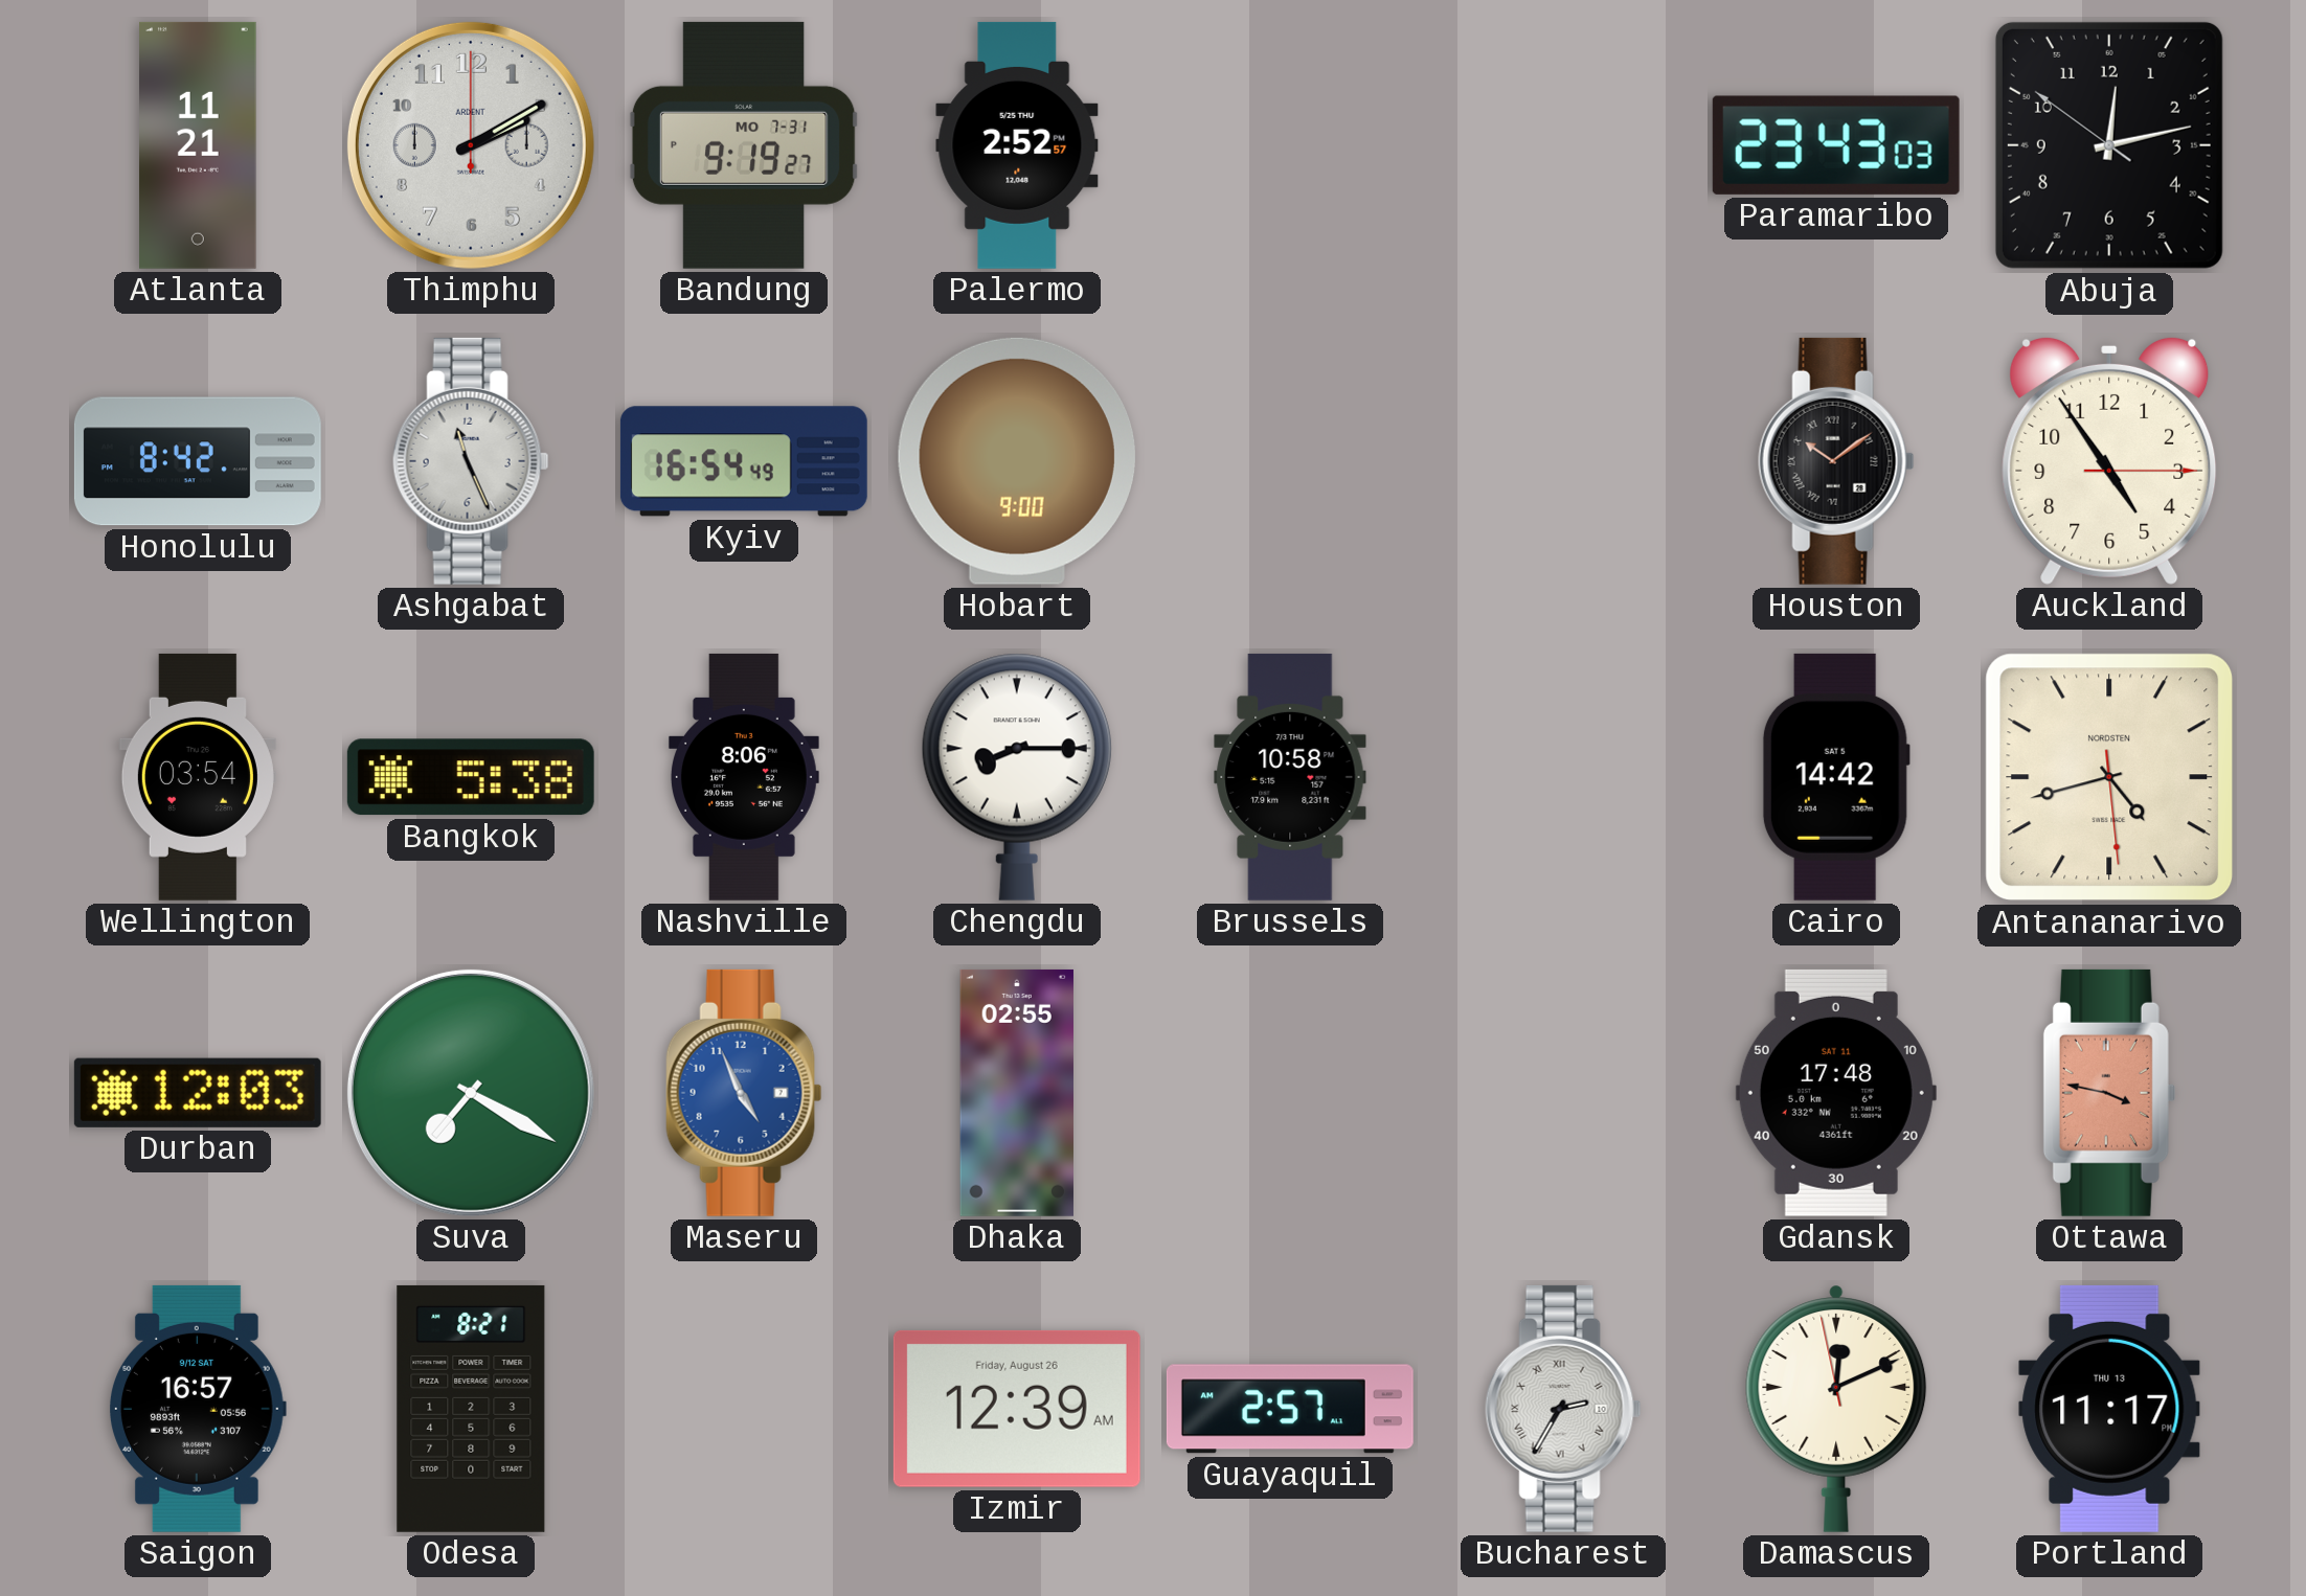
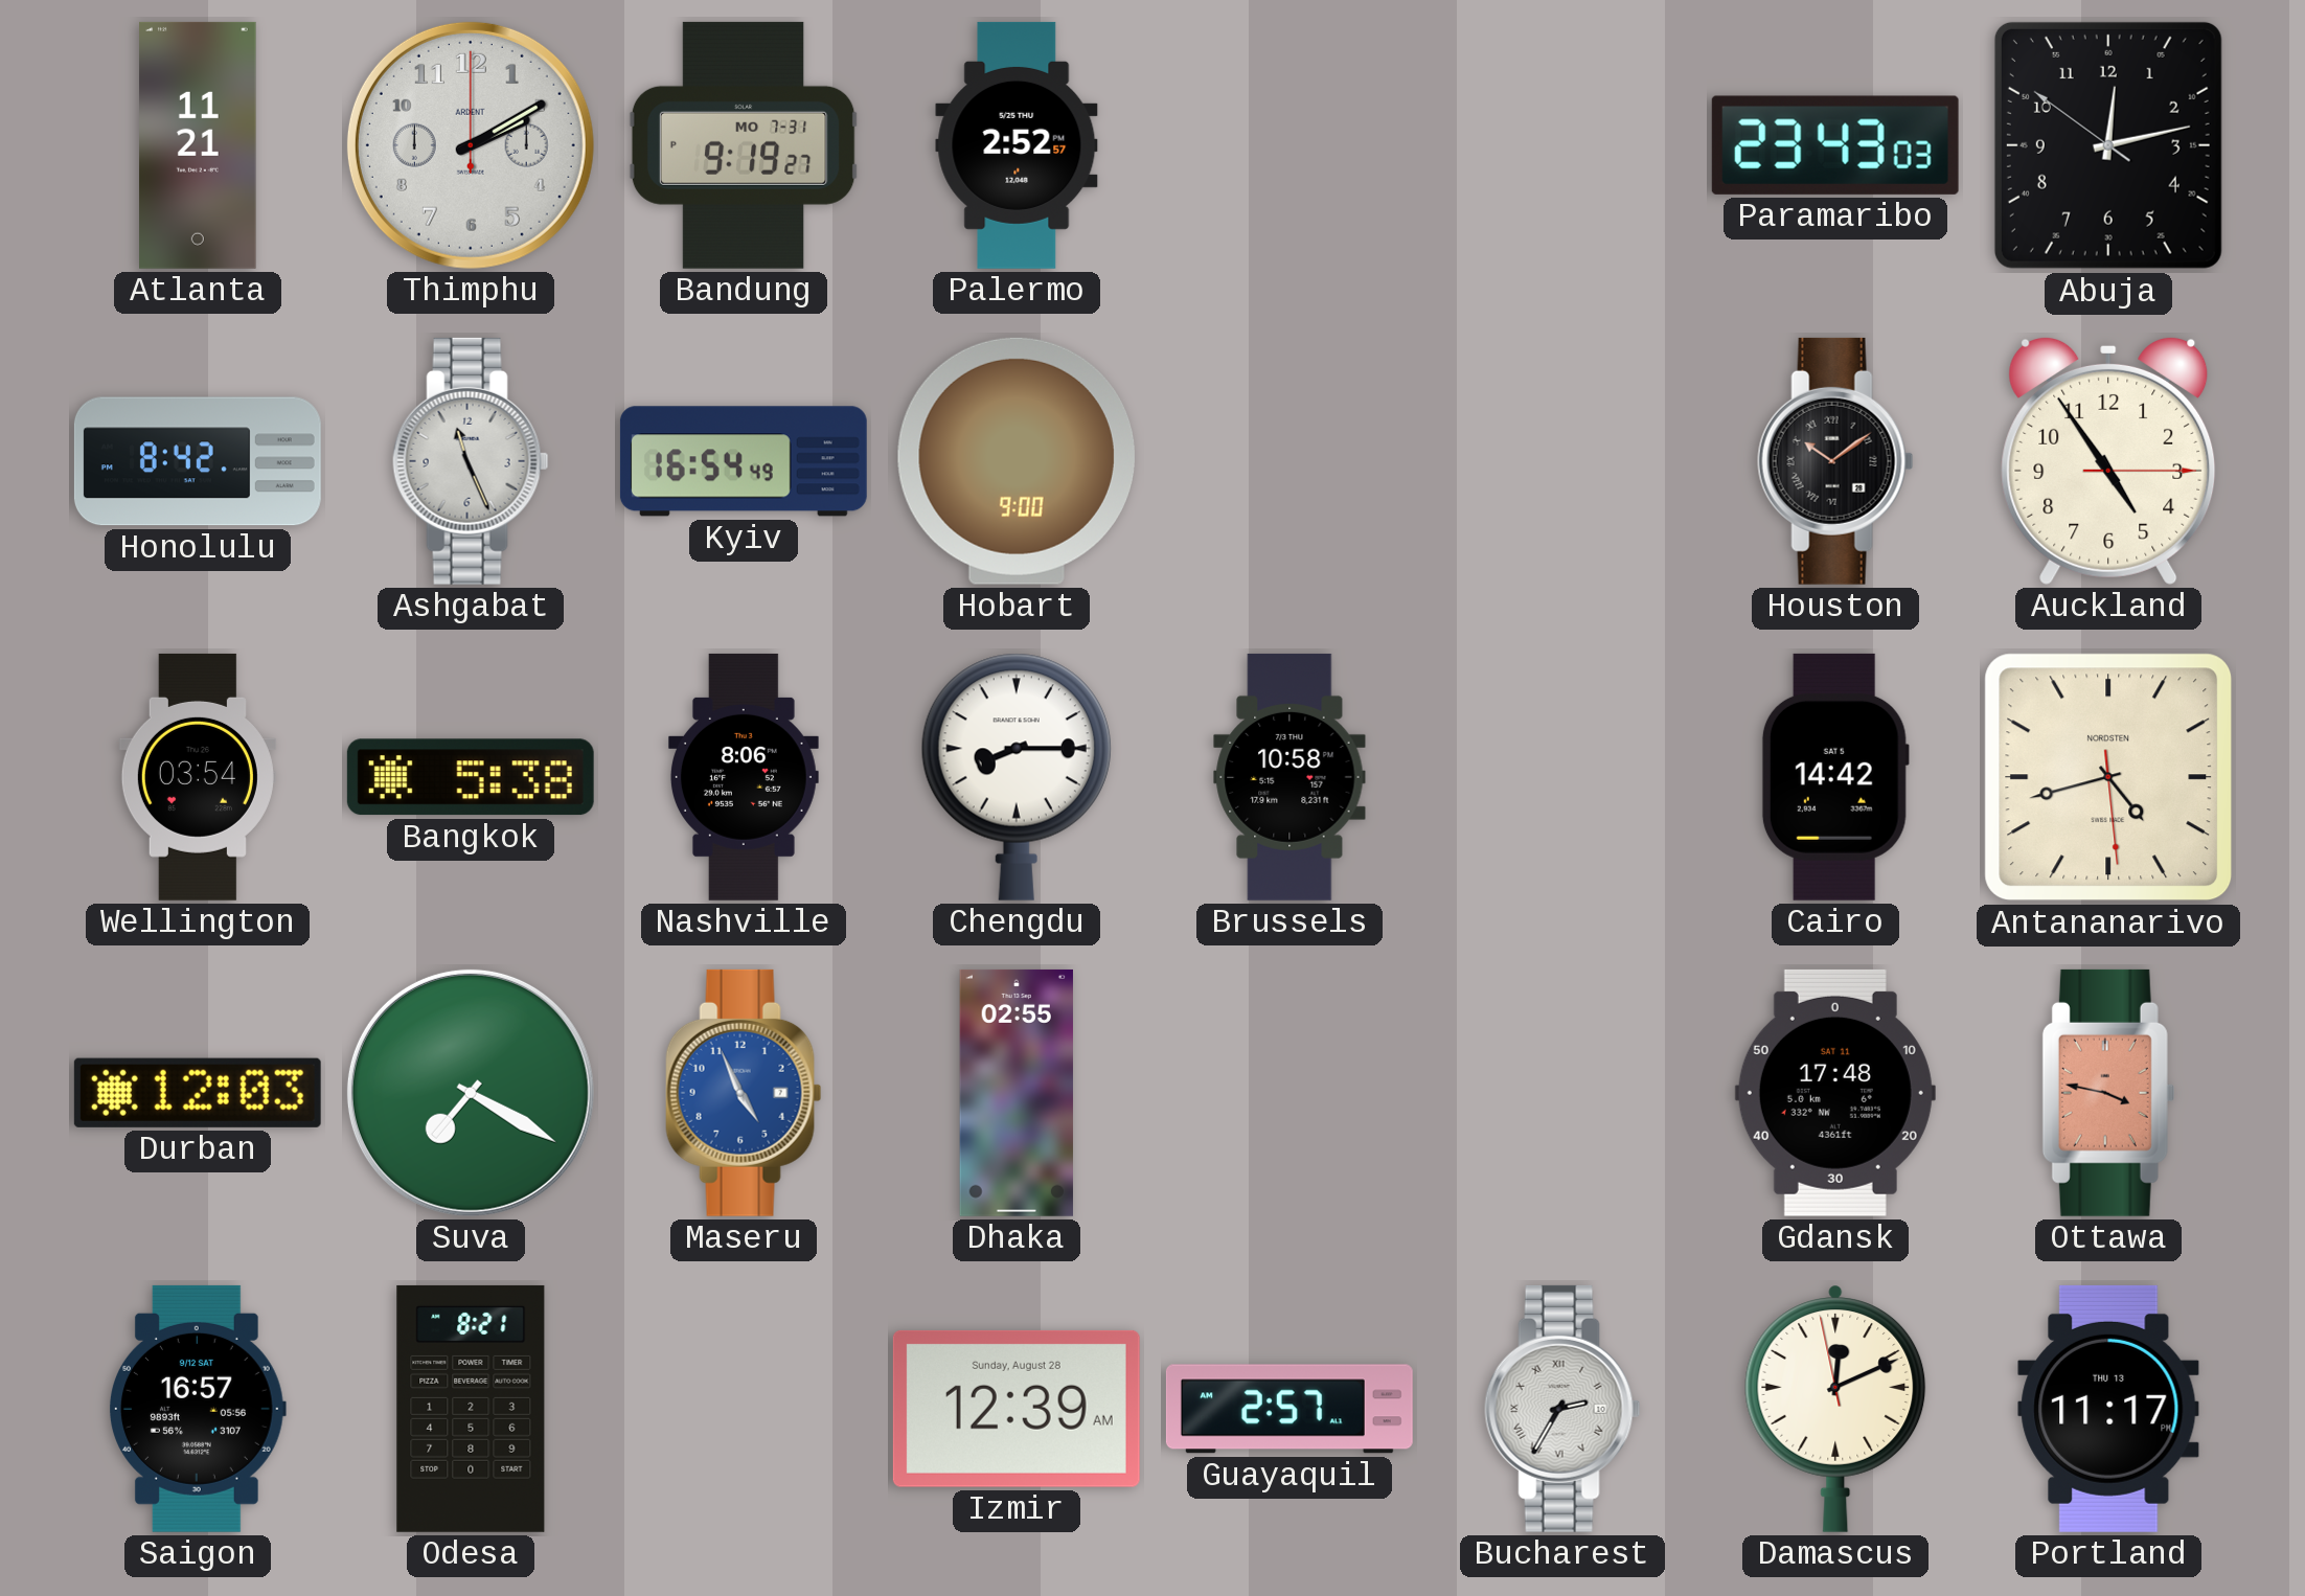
Izmir date: Friday, August 26 -> Sunday, August 28
